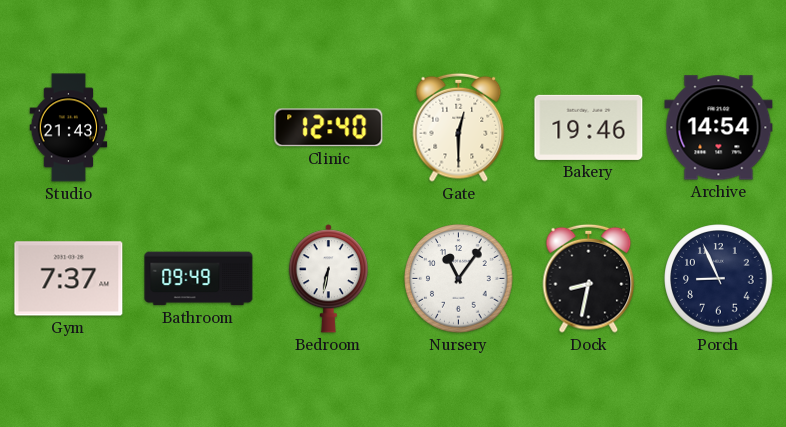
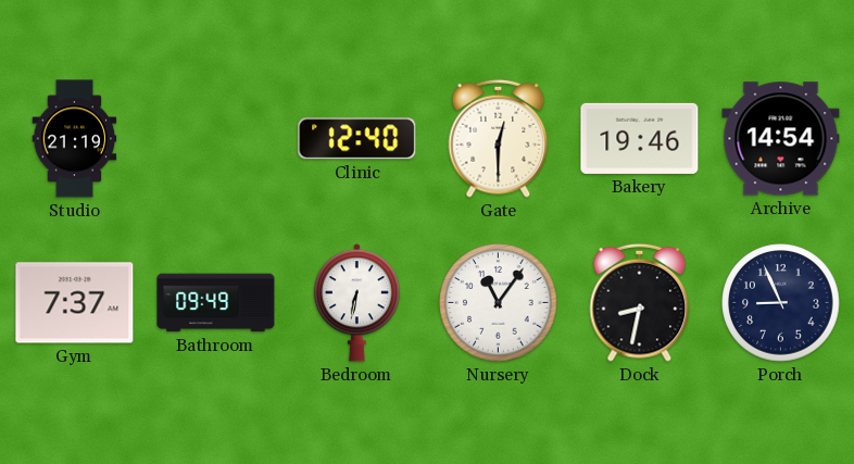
Studio: 21:43 -> 21:19
